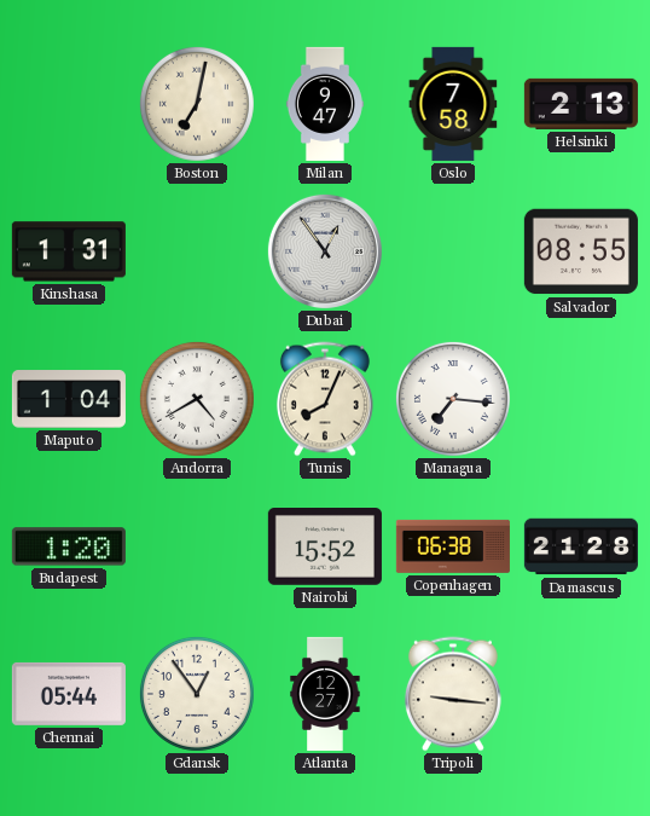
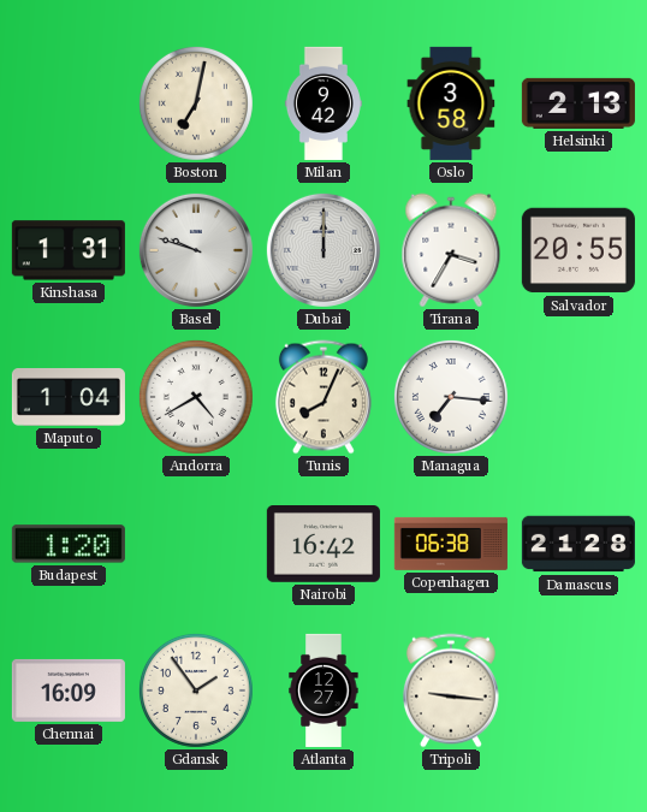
Milan: 9:47 -> 9:42
Oslo: 7:58 -> 3:58
Basel: none -> 9:48
Dubai: 12:54 -> 12:00
Tirana: none -> 3:35
Salvador: 08:55 -> 20:55
Nairobi: 15:52 -> 16:42
Chennai: 05:44 -> 16:09
Gdansk: 12:54 -> 1:54
